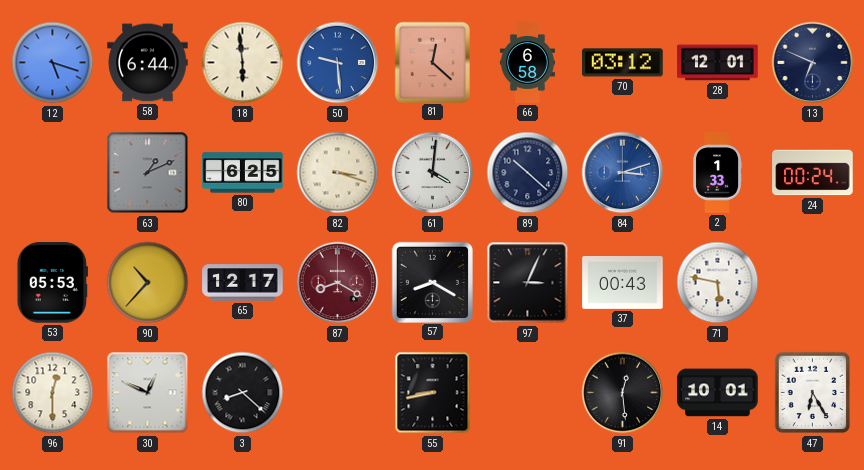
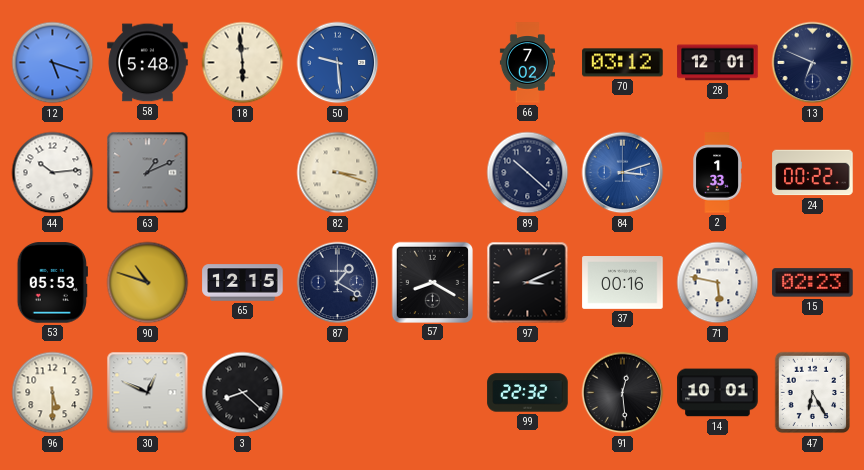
58: 6:44 -> 5:48
81: 12:22 -> none
66: 6:58 -> 7:02
44: none -> 10:14
80: 6:25 -> none
61: 4:01 -> none
24: 00:24 -> 00:22
90: 10:37 -> 10:48
65: 12:17 -> 12:15
87: 8:20 -> 1:20
87 dial: burgundy -> navy
97: 3:04 -> 3:11
37: 00:43 -> 00:16
15: none -> 02:23
96: 12:30 -> 5:30
55: 8:43 -> none
99: none -> 22:32
